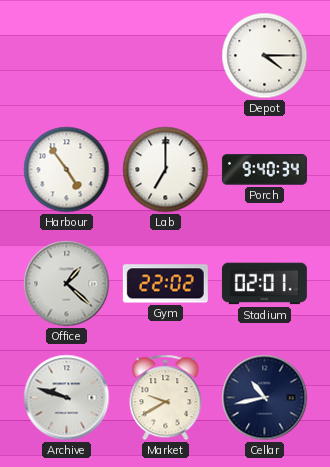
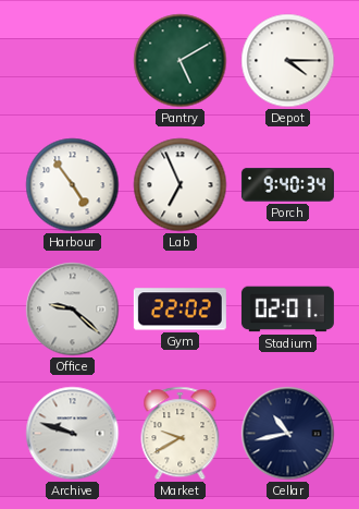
Pantry: none -> 5:10
Lab: 7:00 -> 6:56
Office: 1:22 -> 9:22
